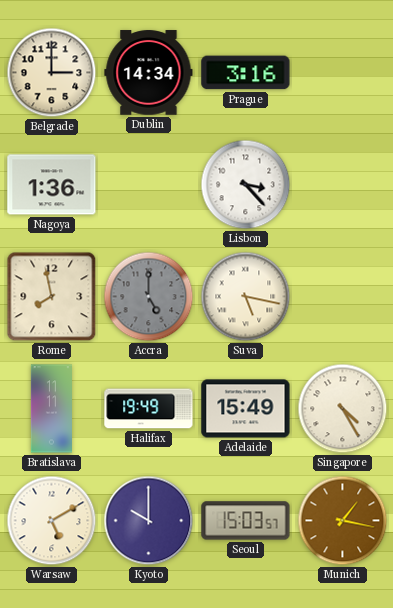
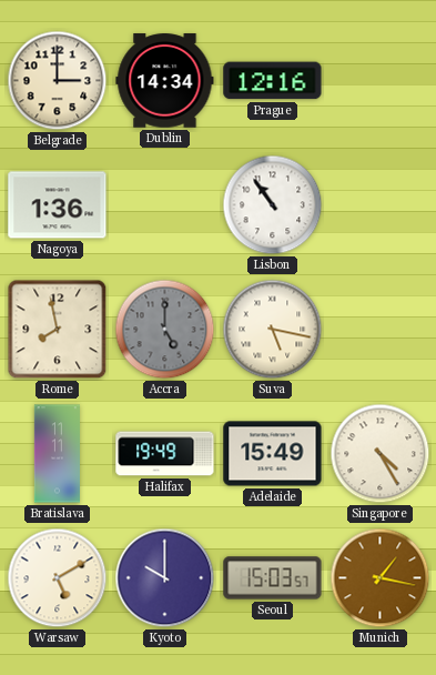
Prague: 3:16 -> 12:16
Lisbon: 3:23 -> 10:54
